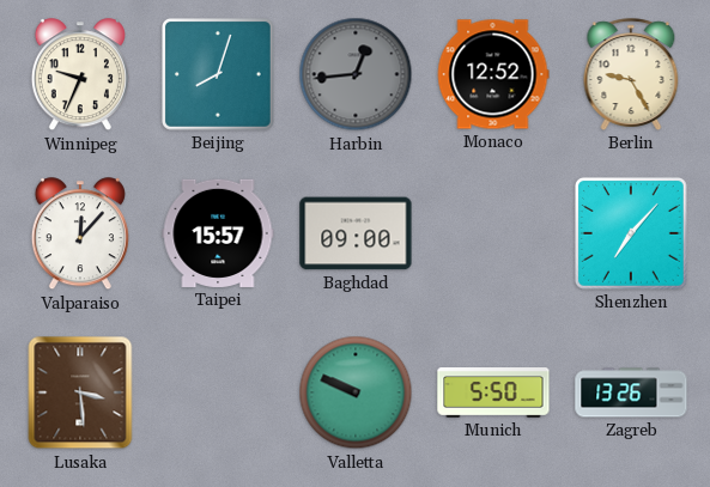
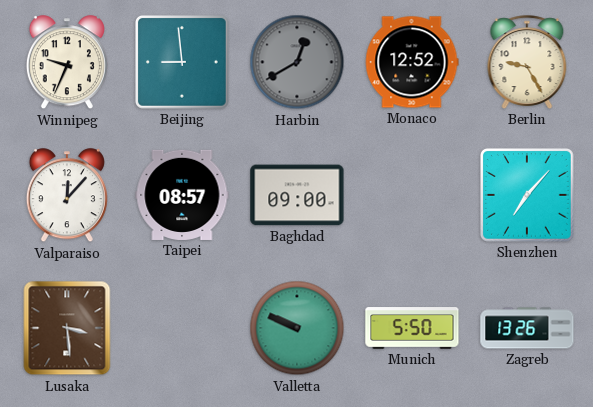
Beijing: 8:03 -> 8:59
Harbin: 12:44 -> 12:40
Taipei: 15:57 -> 08:57
